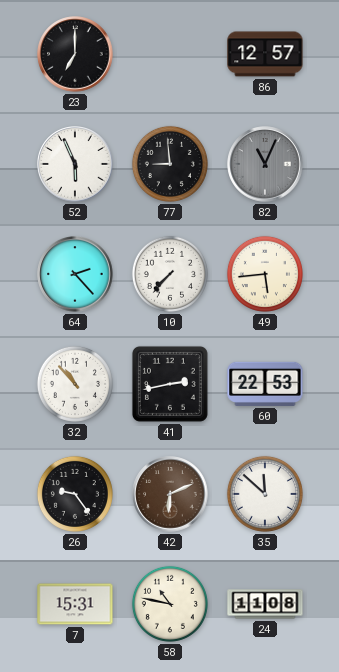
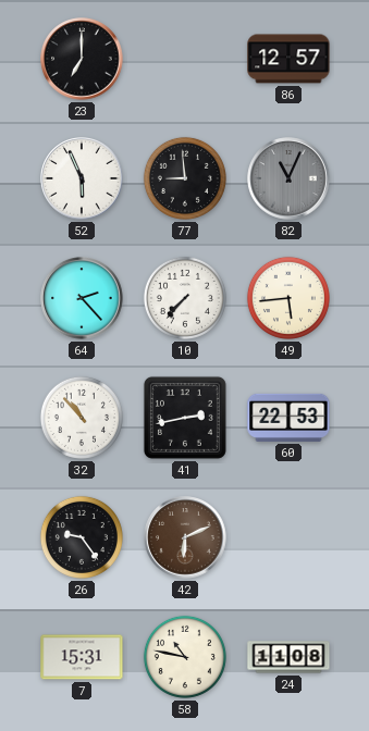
35: 11:52 -> none
